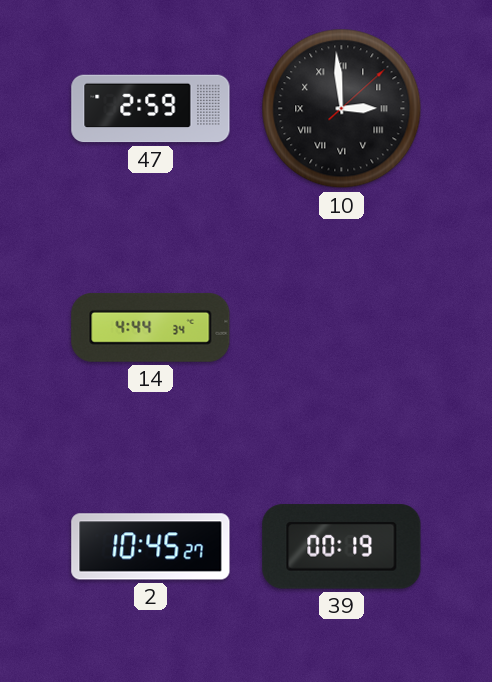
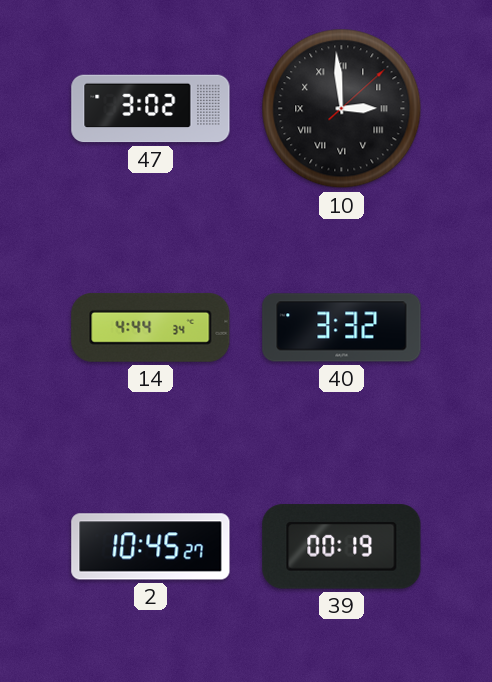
47: 2:59 -> 3:02
40: none -> 3:32
